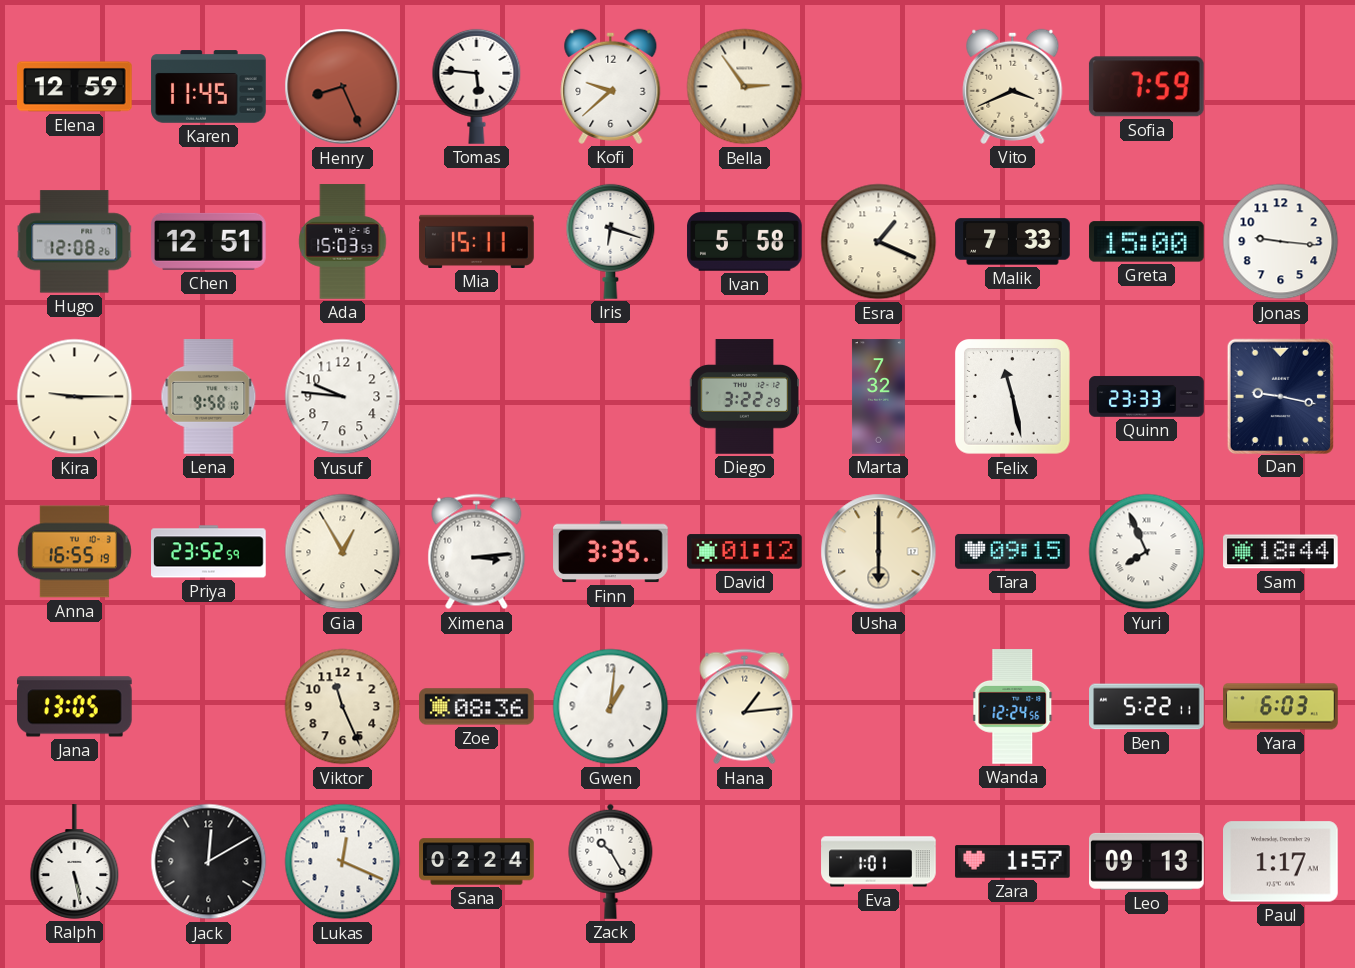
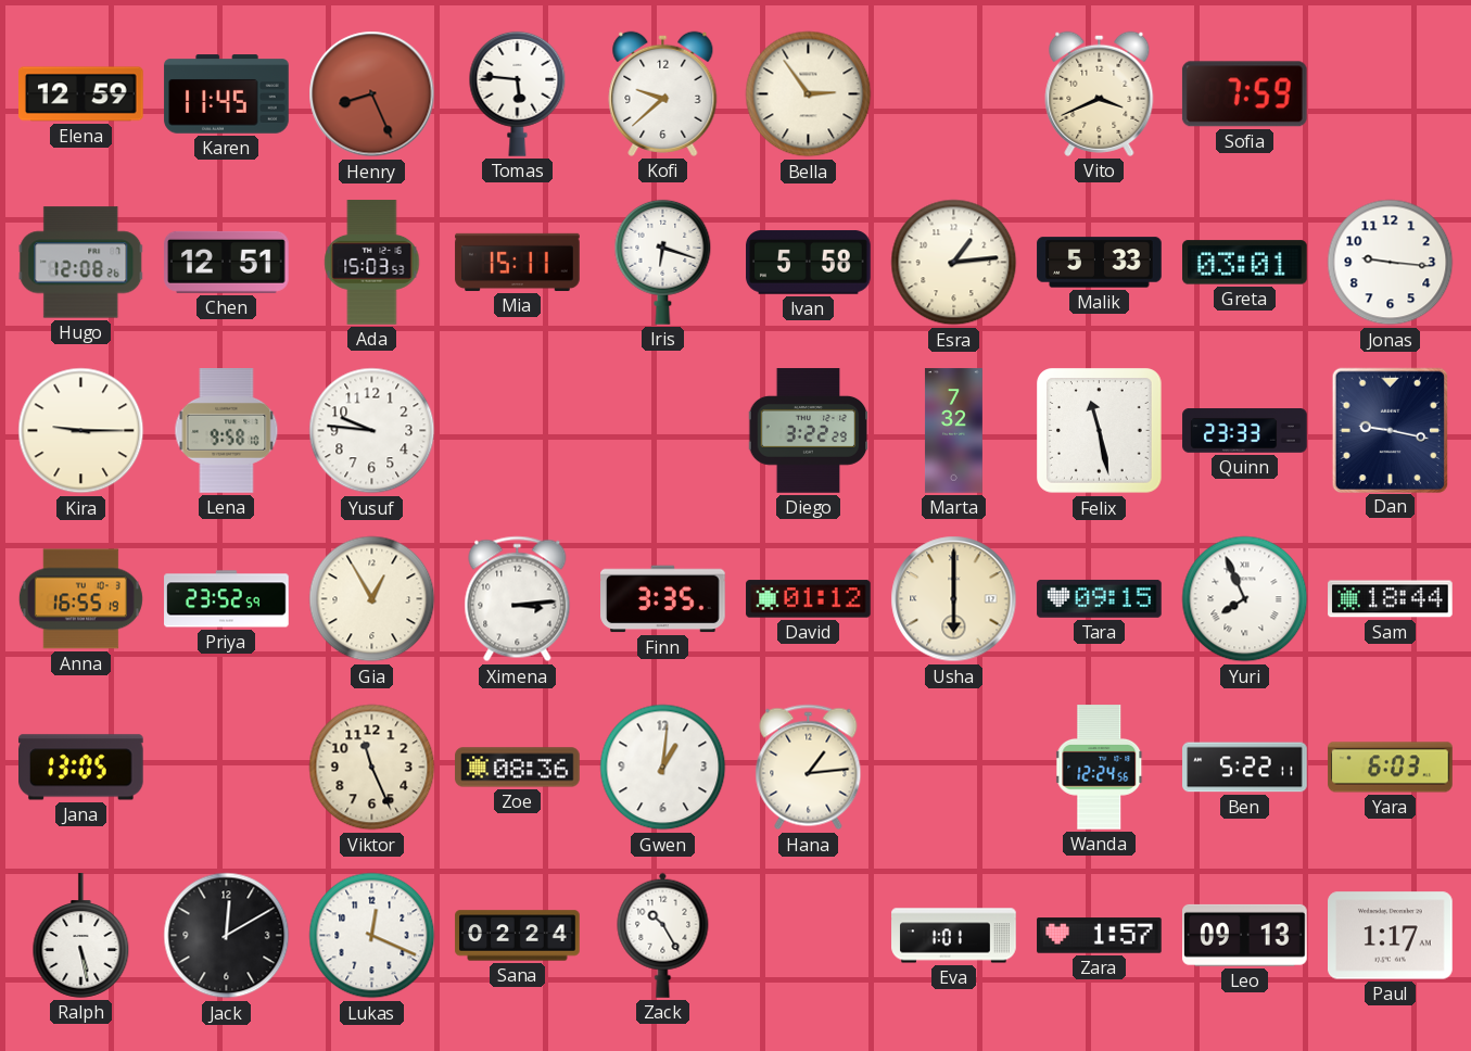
Esra: 1:19 -> 1:14
Malik: 7:33 -> 5:33
Greta: 15:00 -> 03:01
